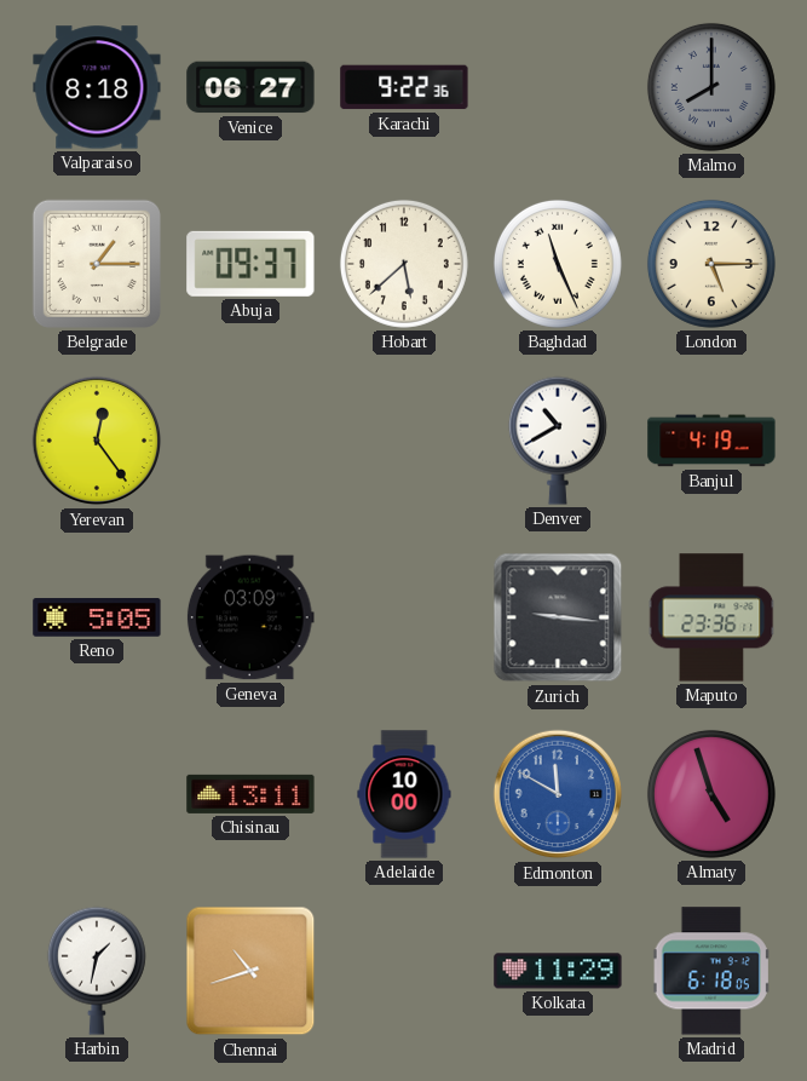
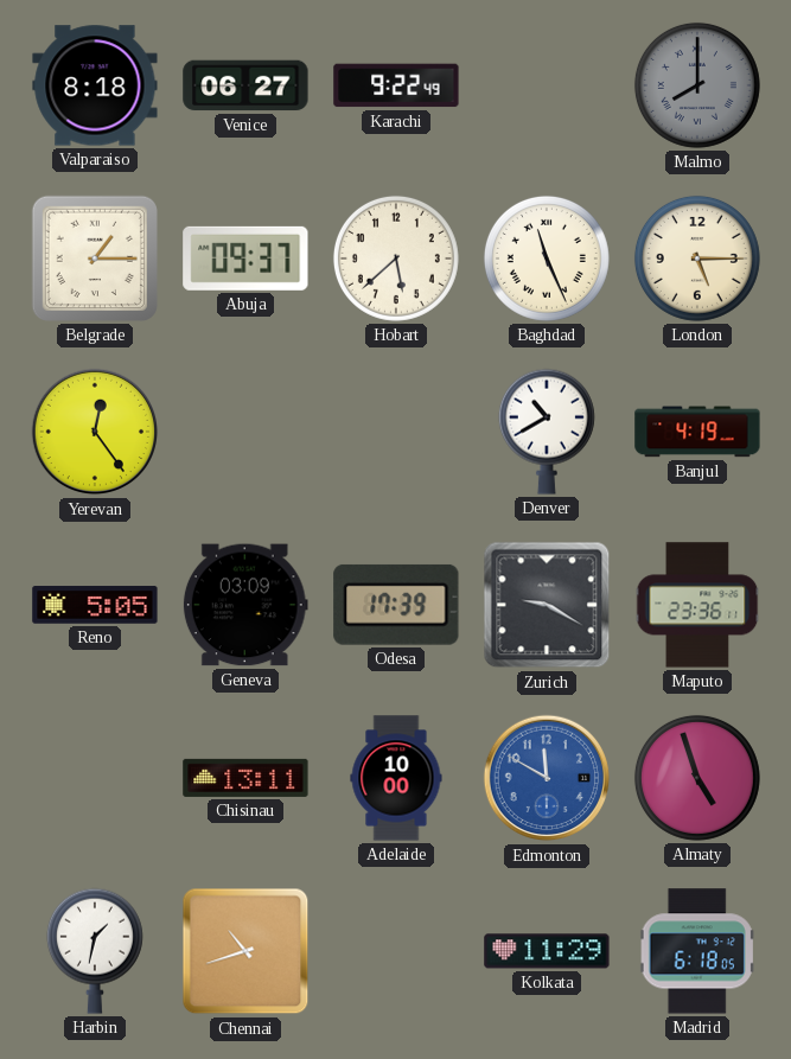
Karachi: 9:22:36 -> 9:22:49
Odesa: none -> 17:39
Zurich: 9:16 -> 9:20
